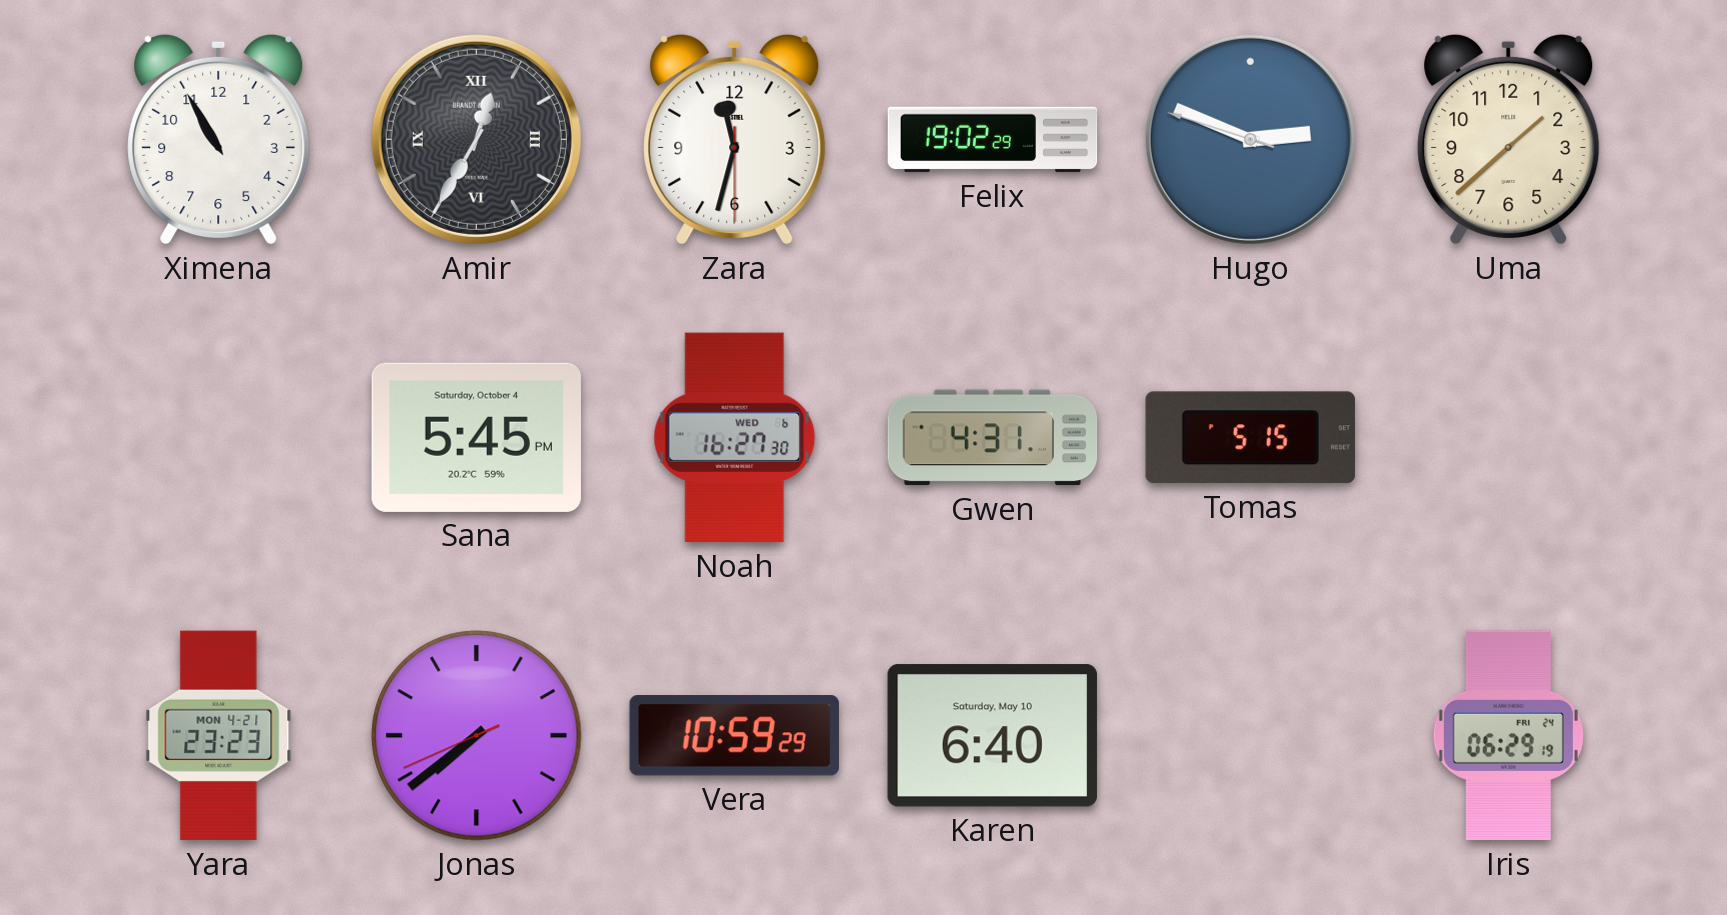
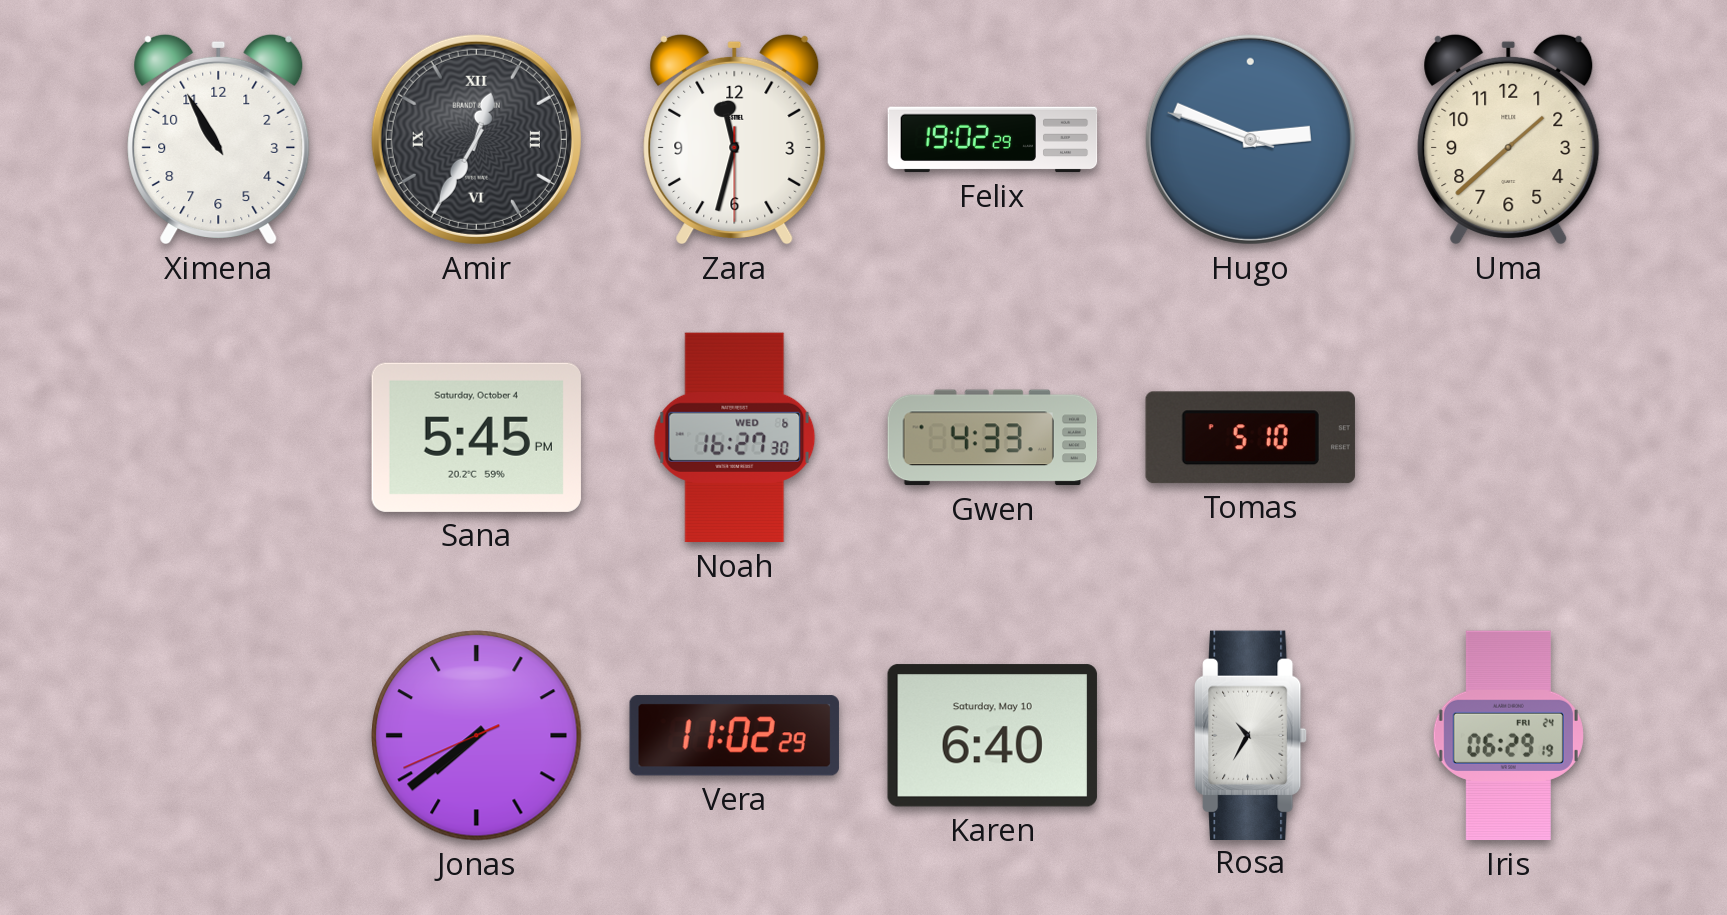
Gwen: 4:31 -> 4:33
Tomas: 5:15 -> 5:10
Yara: 23:23 -> none
Vera: 10:59 -> 11:02
Rosa: none -> 10:35
